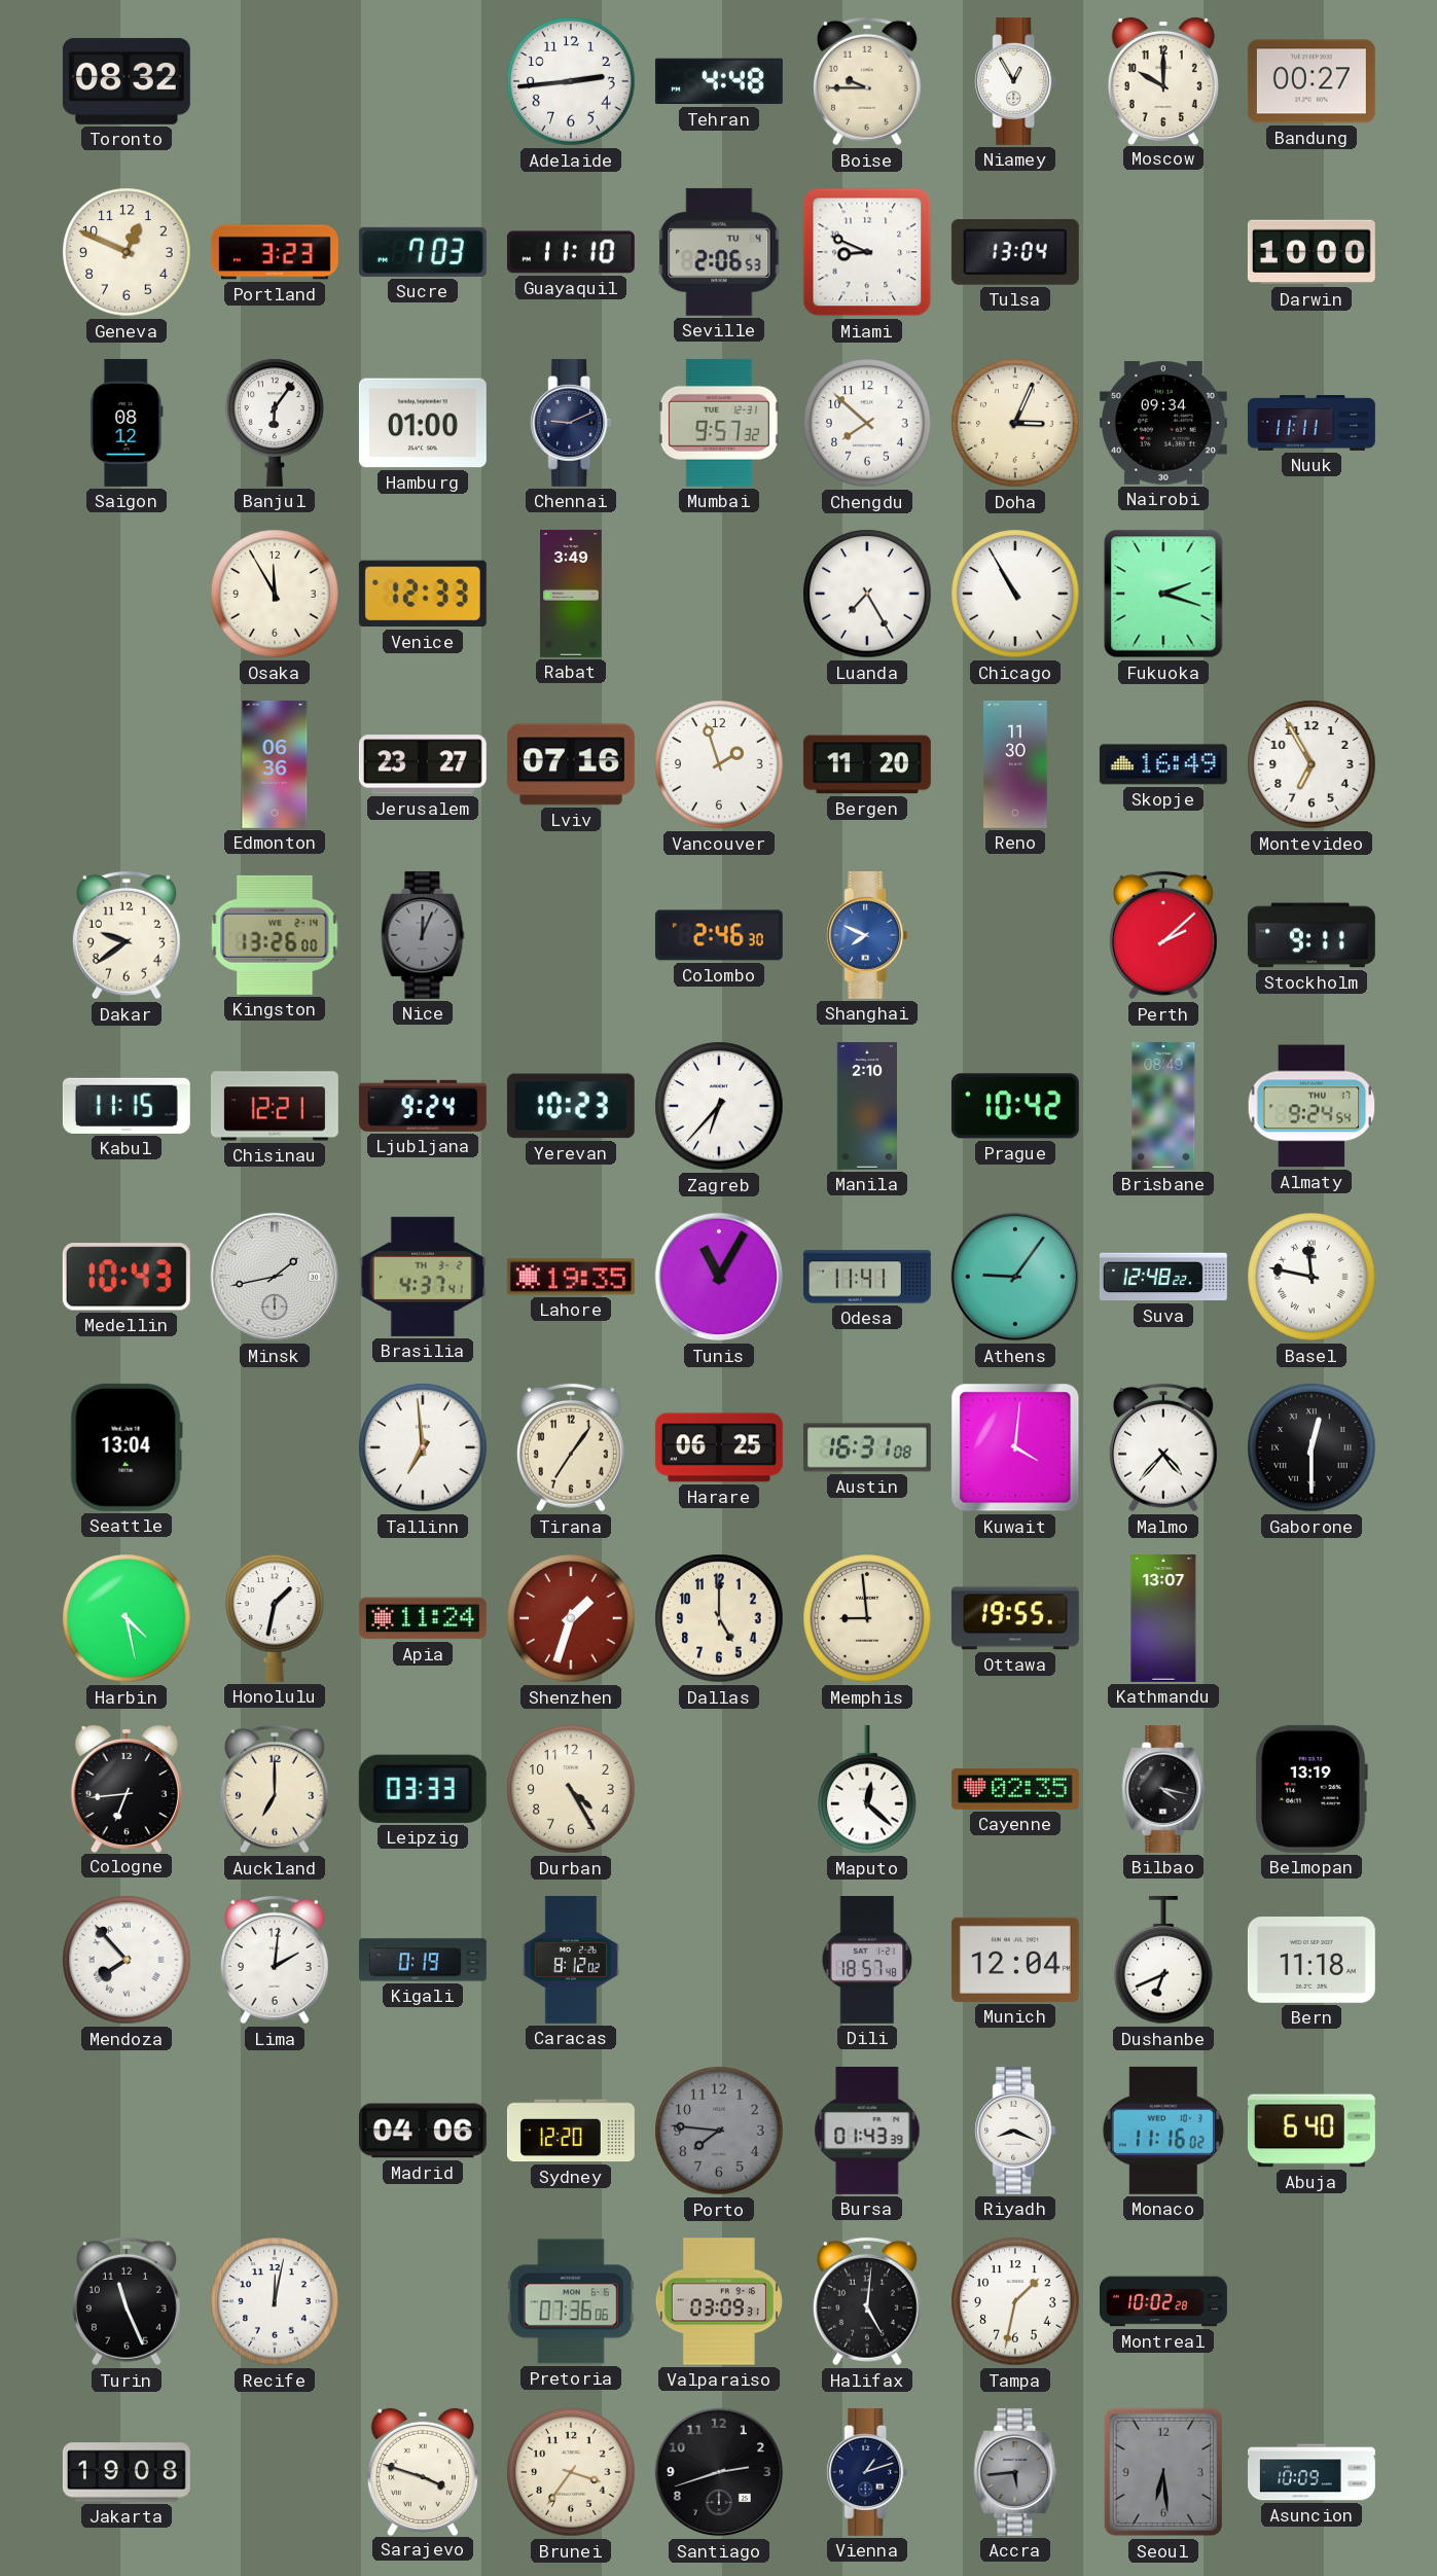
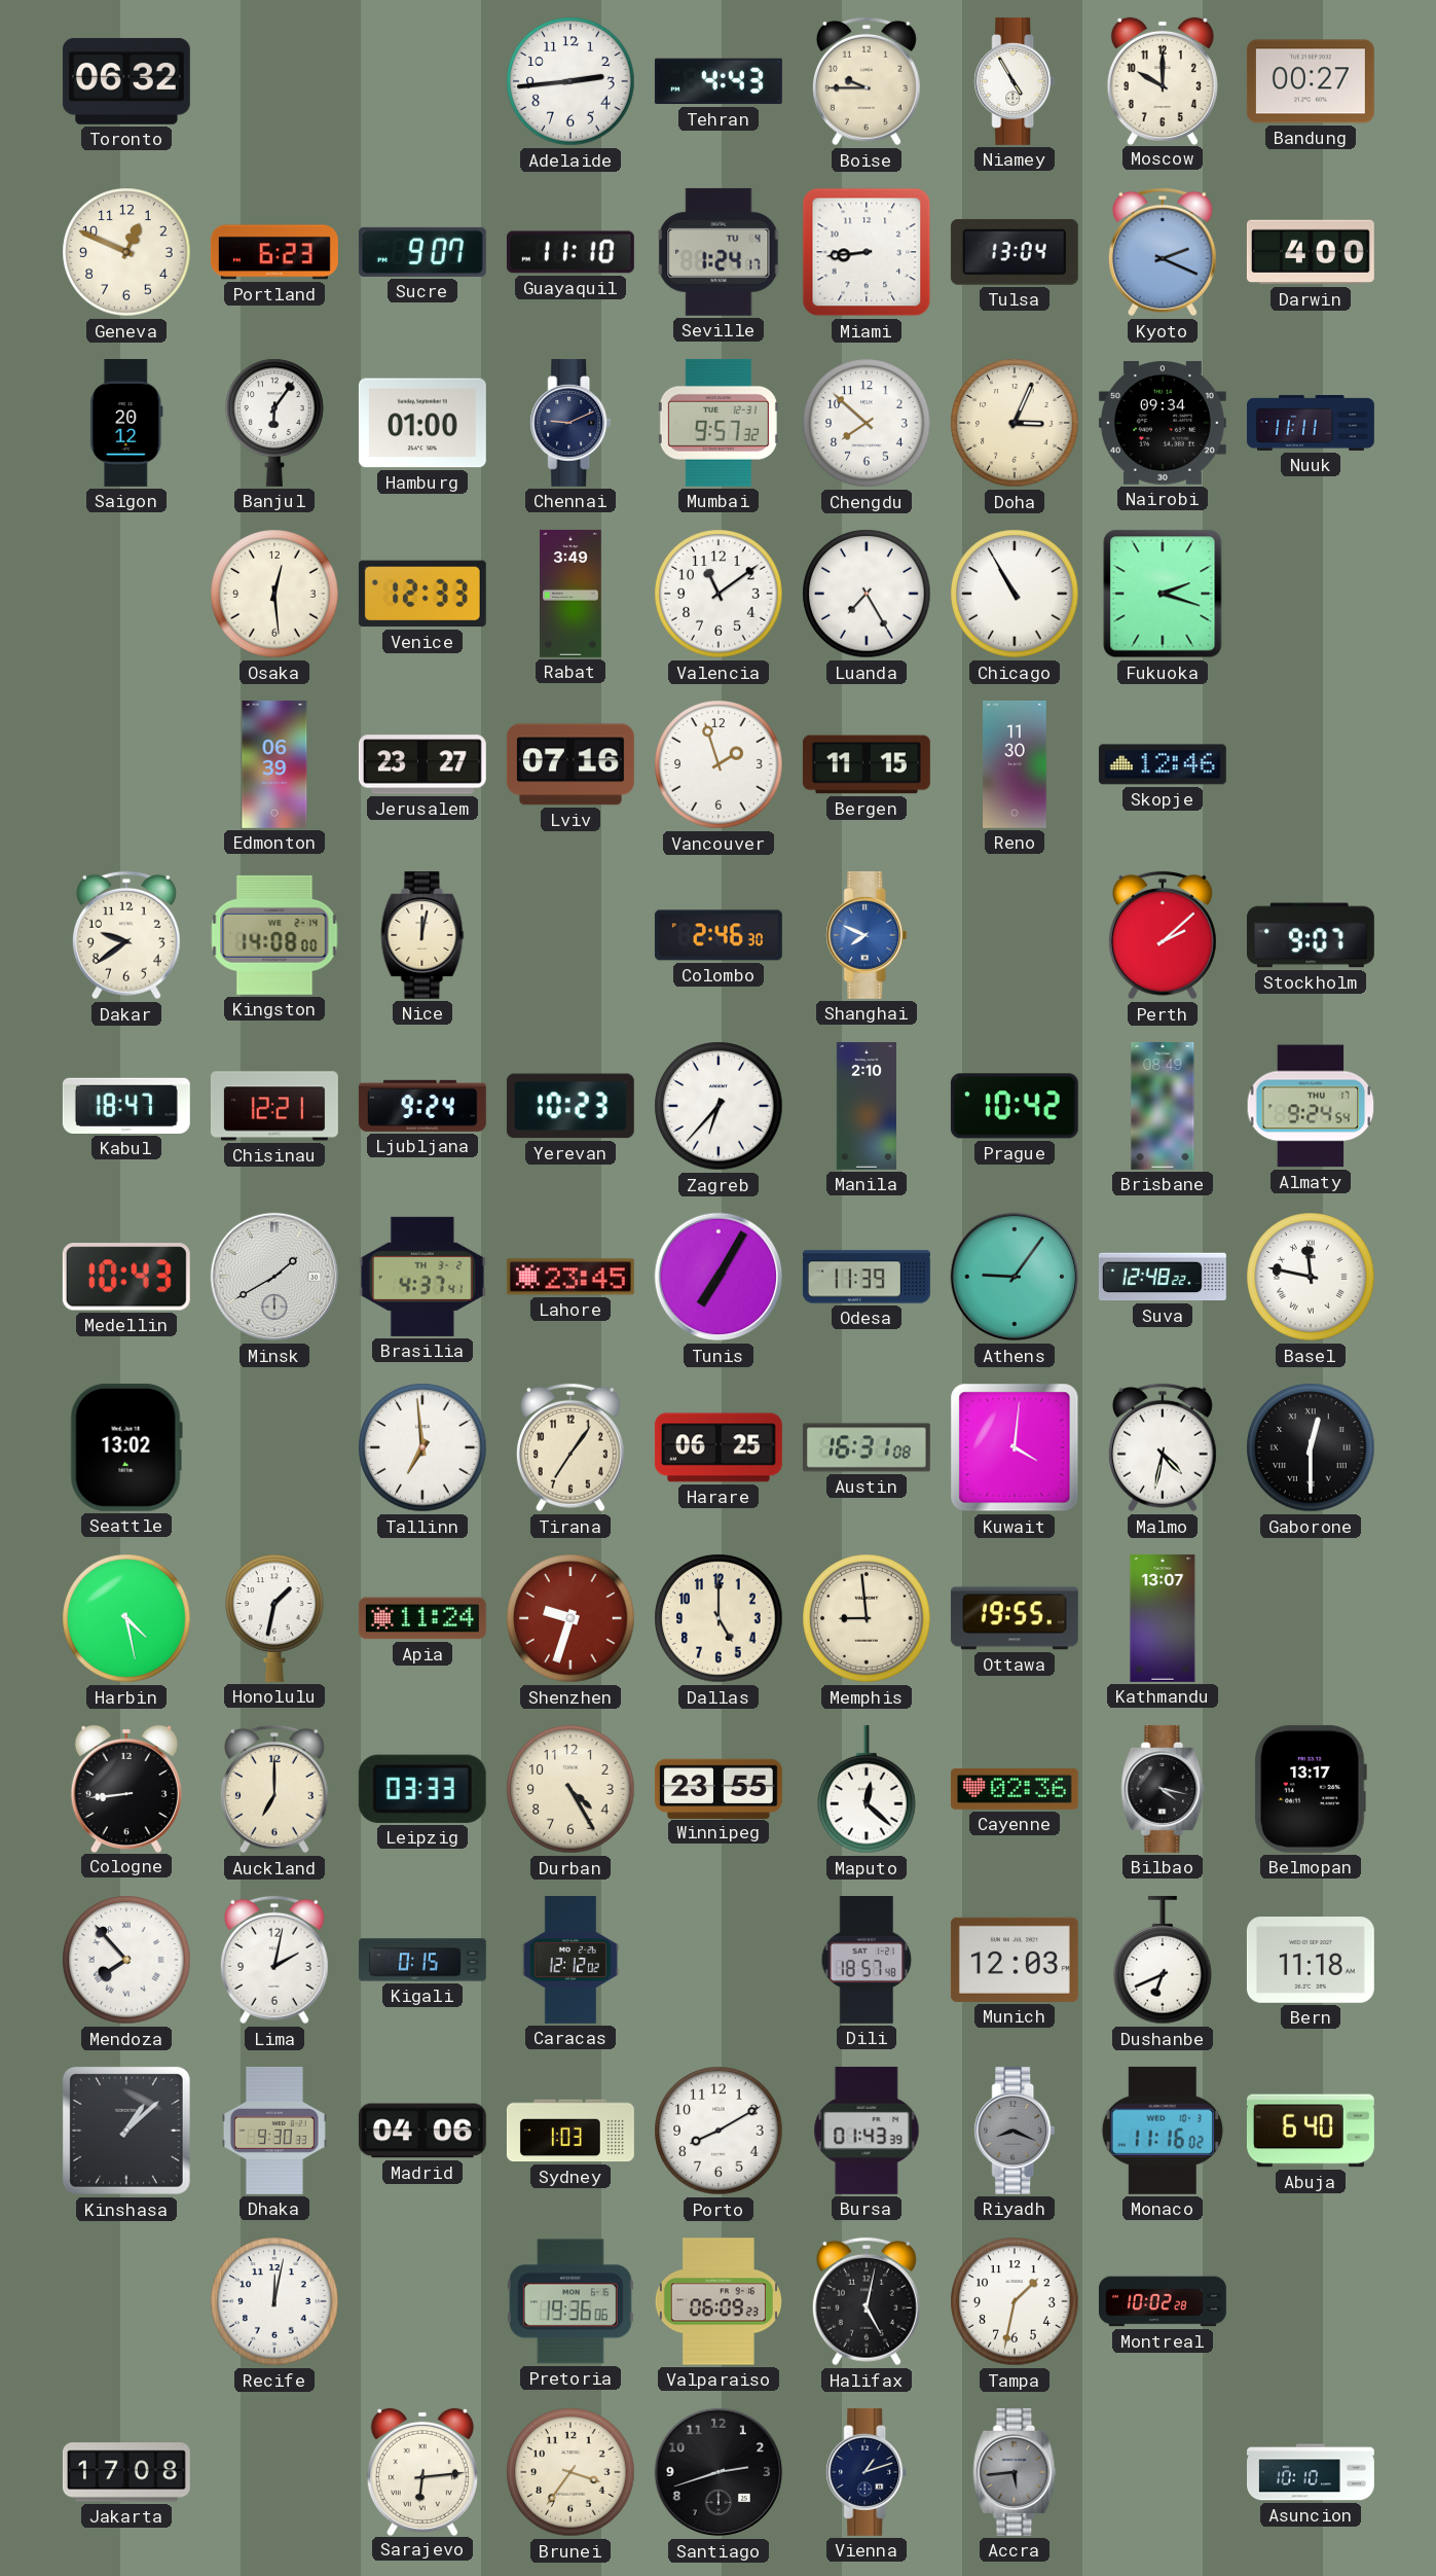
Toronto: 08:32 -> 06:32
Tehran: 4:48 -> 4:43
Niamey: 12:55 -> 4:55
Portland: 3:23 -> 6:23
Sucre: 7:03 -> 9:07
Seville: 2:06 -> 1:24
Miami: 8:49 -> 8:44
Kyoto: none -> 2:19
Darwin: 10:00 -> 4:00
Saigon: 08:12 -> 20:12
Osaka: 11:55 -> 12:29
Valencia: none -> 11:09
Edmonton: 06:36 -> 06:39
Bergen: 11:20 -> 11:15
Skopje: 16:49 -> 12:46
Montevideo: 6:55 -> none
Kingston: 13:26 -> 14:08
Nice: 12:04 -> 12:02
Nice dial: grey -> cream
Stockholm: 9:11 -> 9:07
Kabul: 11:15 -> 18:47
Minsk: 1:43 -> 1:40
Lahore: 19:35 -> 23:45
Tunis: 11:05 -> 7:05
Odesa: 11:41 -> 11:39
Seattle: 13:04 -> 13:02
Malmo: 4:37 -> 4:32
Shenzhen: 1:33 -> 9:33
Cologne: 6:44 -> 8:44
Winnipeg: none -> 23:55
Cayenne: 02:35 -> 02:36
Belmopan: 13:19 -> 13:17
Lima: 2:01 -> 2:02
Kigali: 0:19 -> 0:15
Caracas: 8:12 -> 12:12
Munich: 12:04 -> 12:03
Kinshasa: none -> 1:08
Dhaka: none -> 9:30
Sydney: 12:20 -> 1:03
Porto: 7:46 -> 8:10
Porto dial: grey -> white
Riyadh dial: white -> grey
Turin: 11:26 -> none
Pretoria: 07:36 -> 19:36
Valparaiso: 03:09 -> 06:09
Halifax: 5:01 -> 5:02
Jakarta: 19:08 -> 17:08
Sarajevo: 3:48 -> 6:14
Seoul: 6:29 -> none
Asuncion: 10:09 -> 10:10
